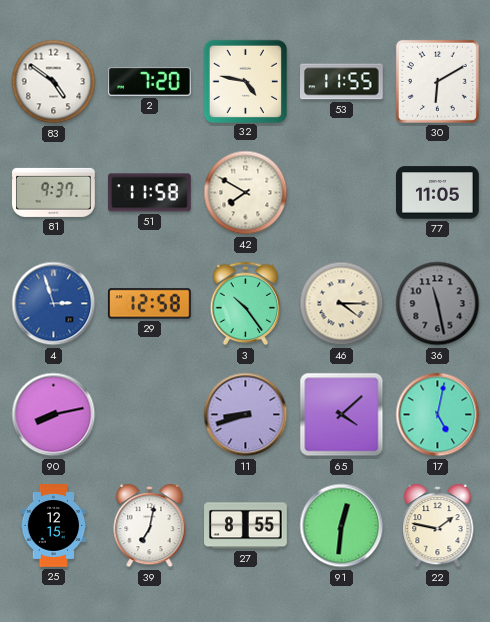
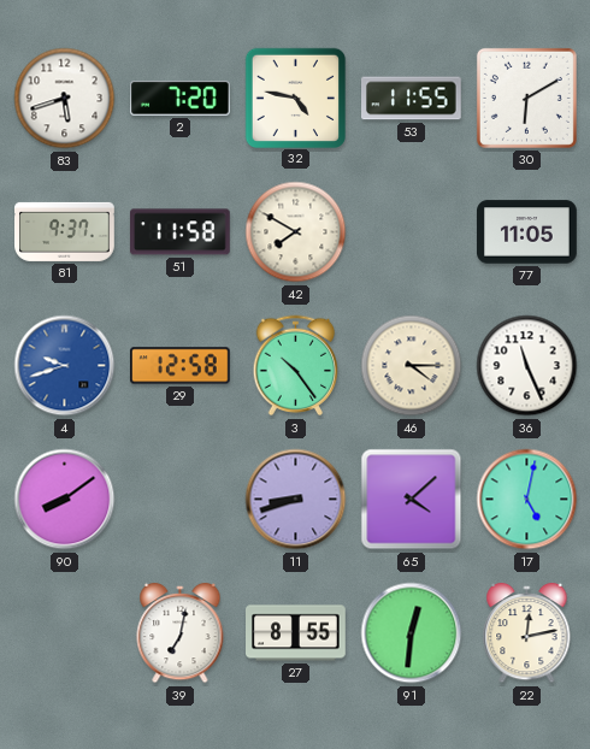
83: 4:51 -> 5:42
4: 2:57 -> 9:42
36: 11:28 -> 11:26
36 dial: grey -> white
90: 8:13 -> 8:09
25: 12:15 -> none
22: 1:47 -> 12:13
